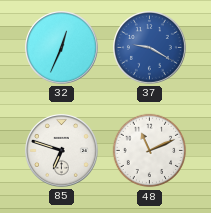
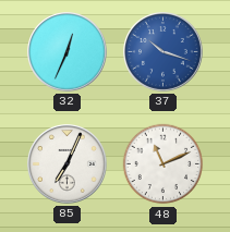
37: 9:20 -> 10:18
85: 6:48 -> 7:04
